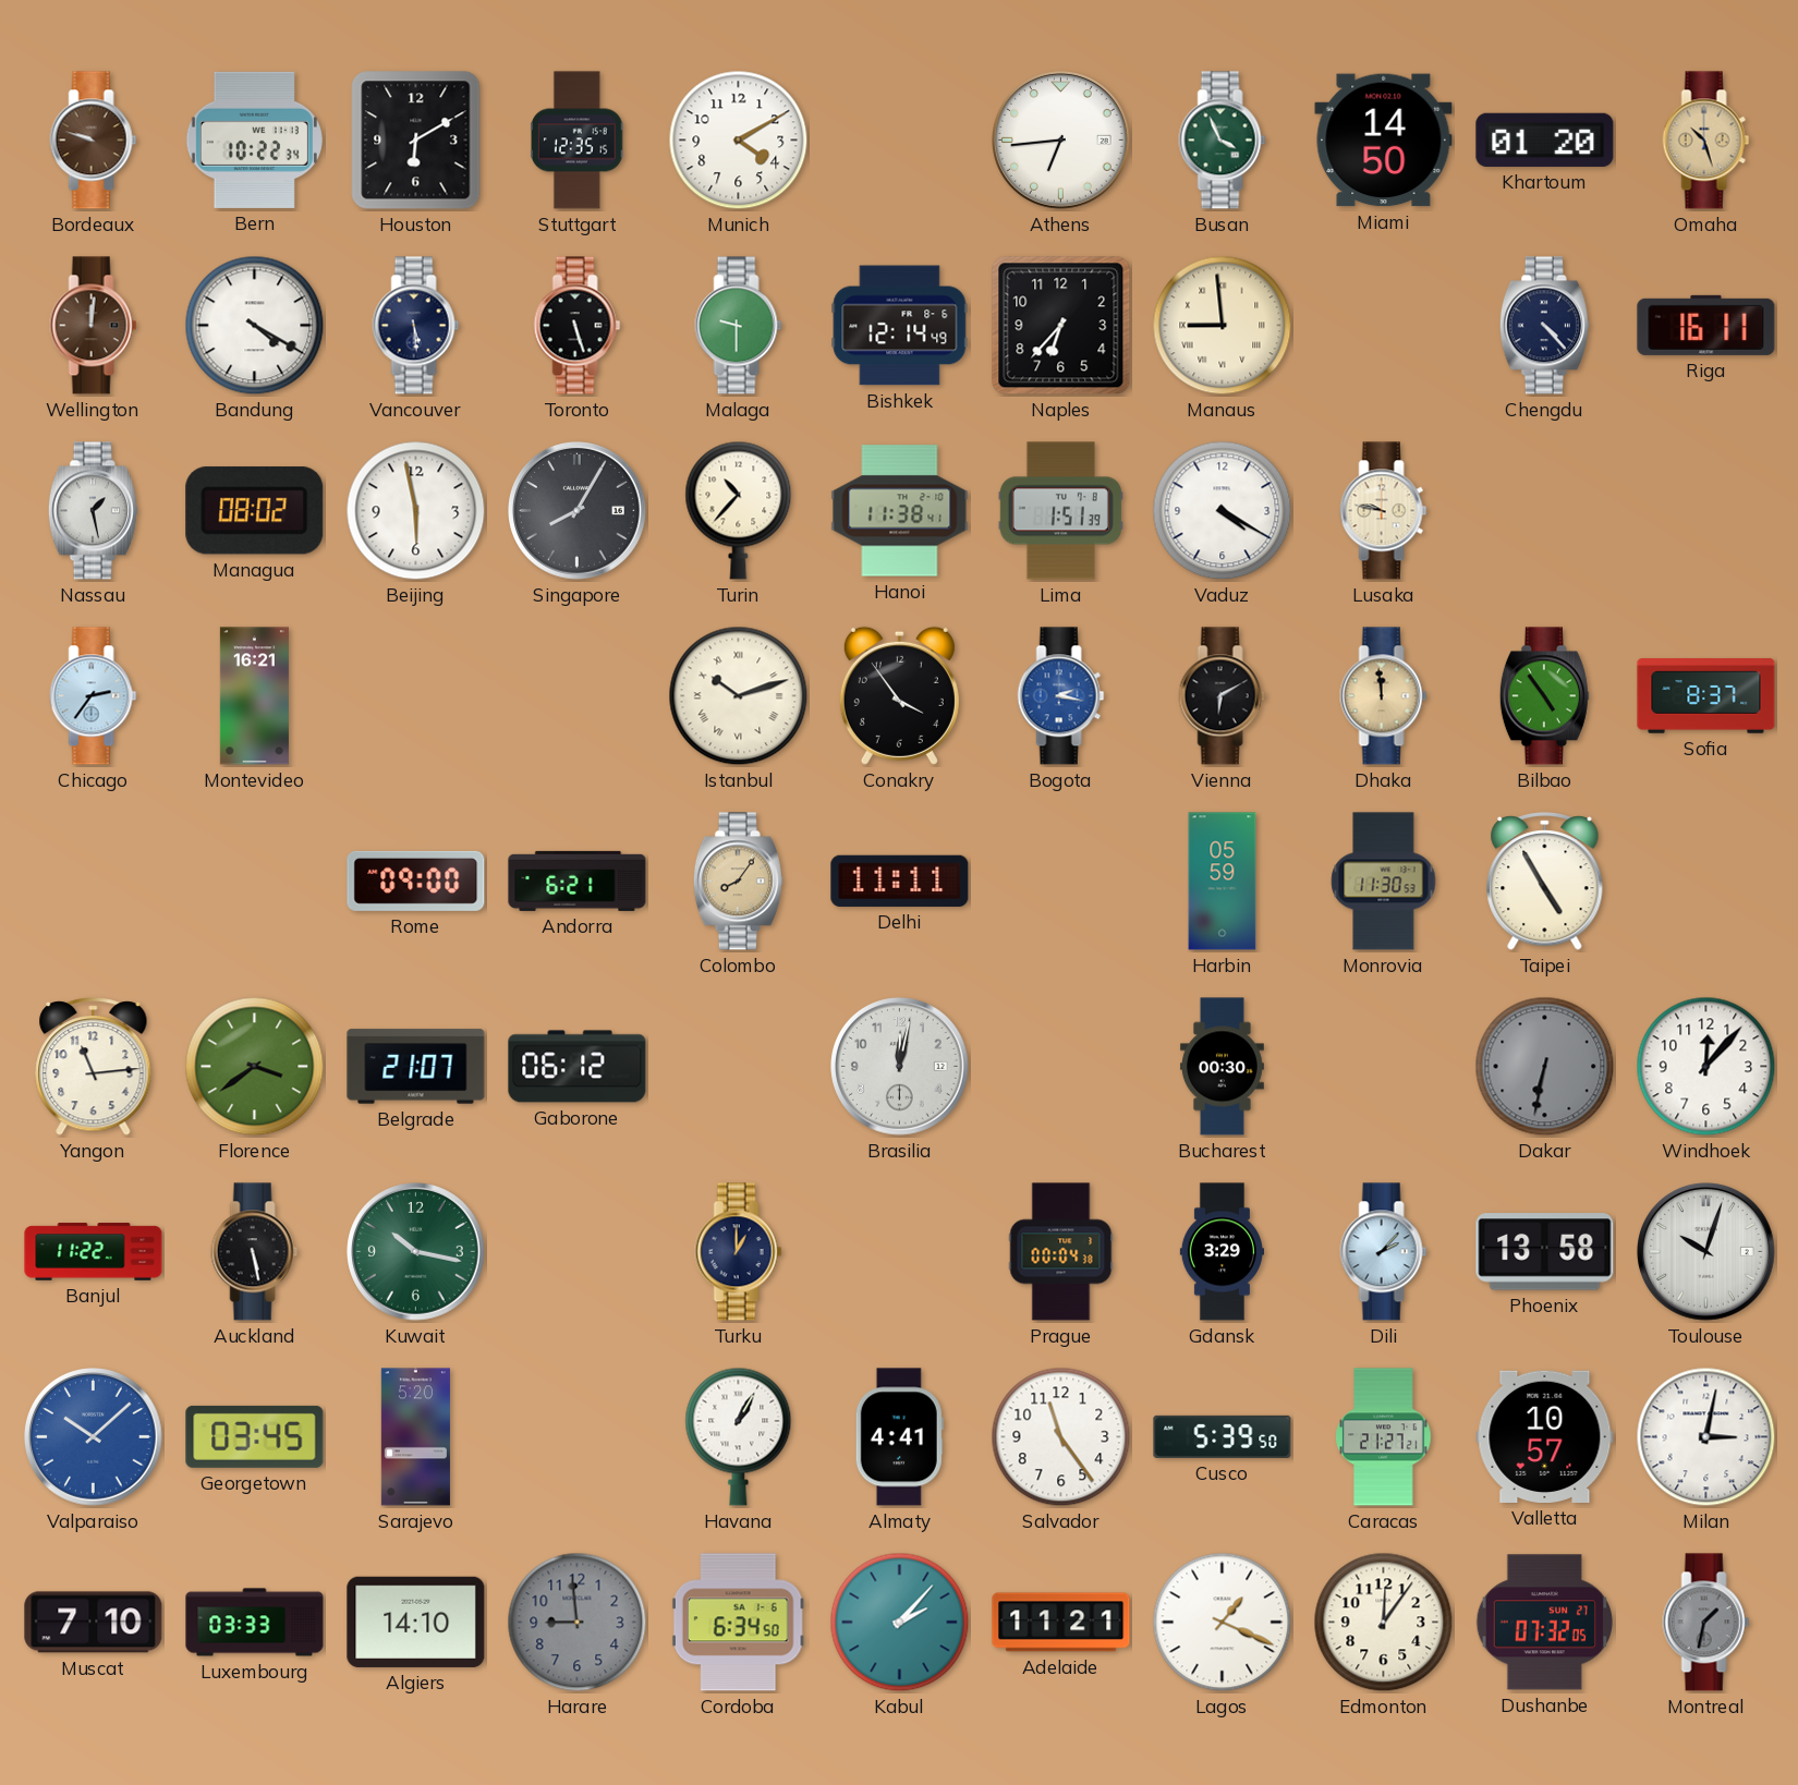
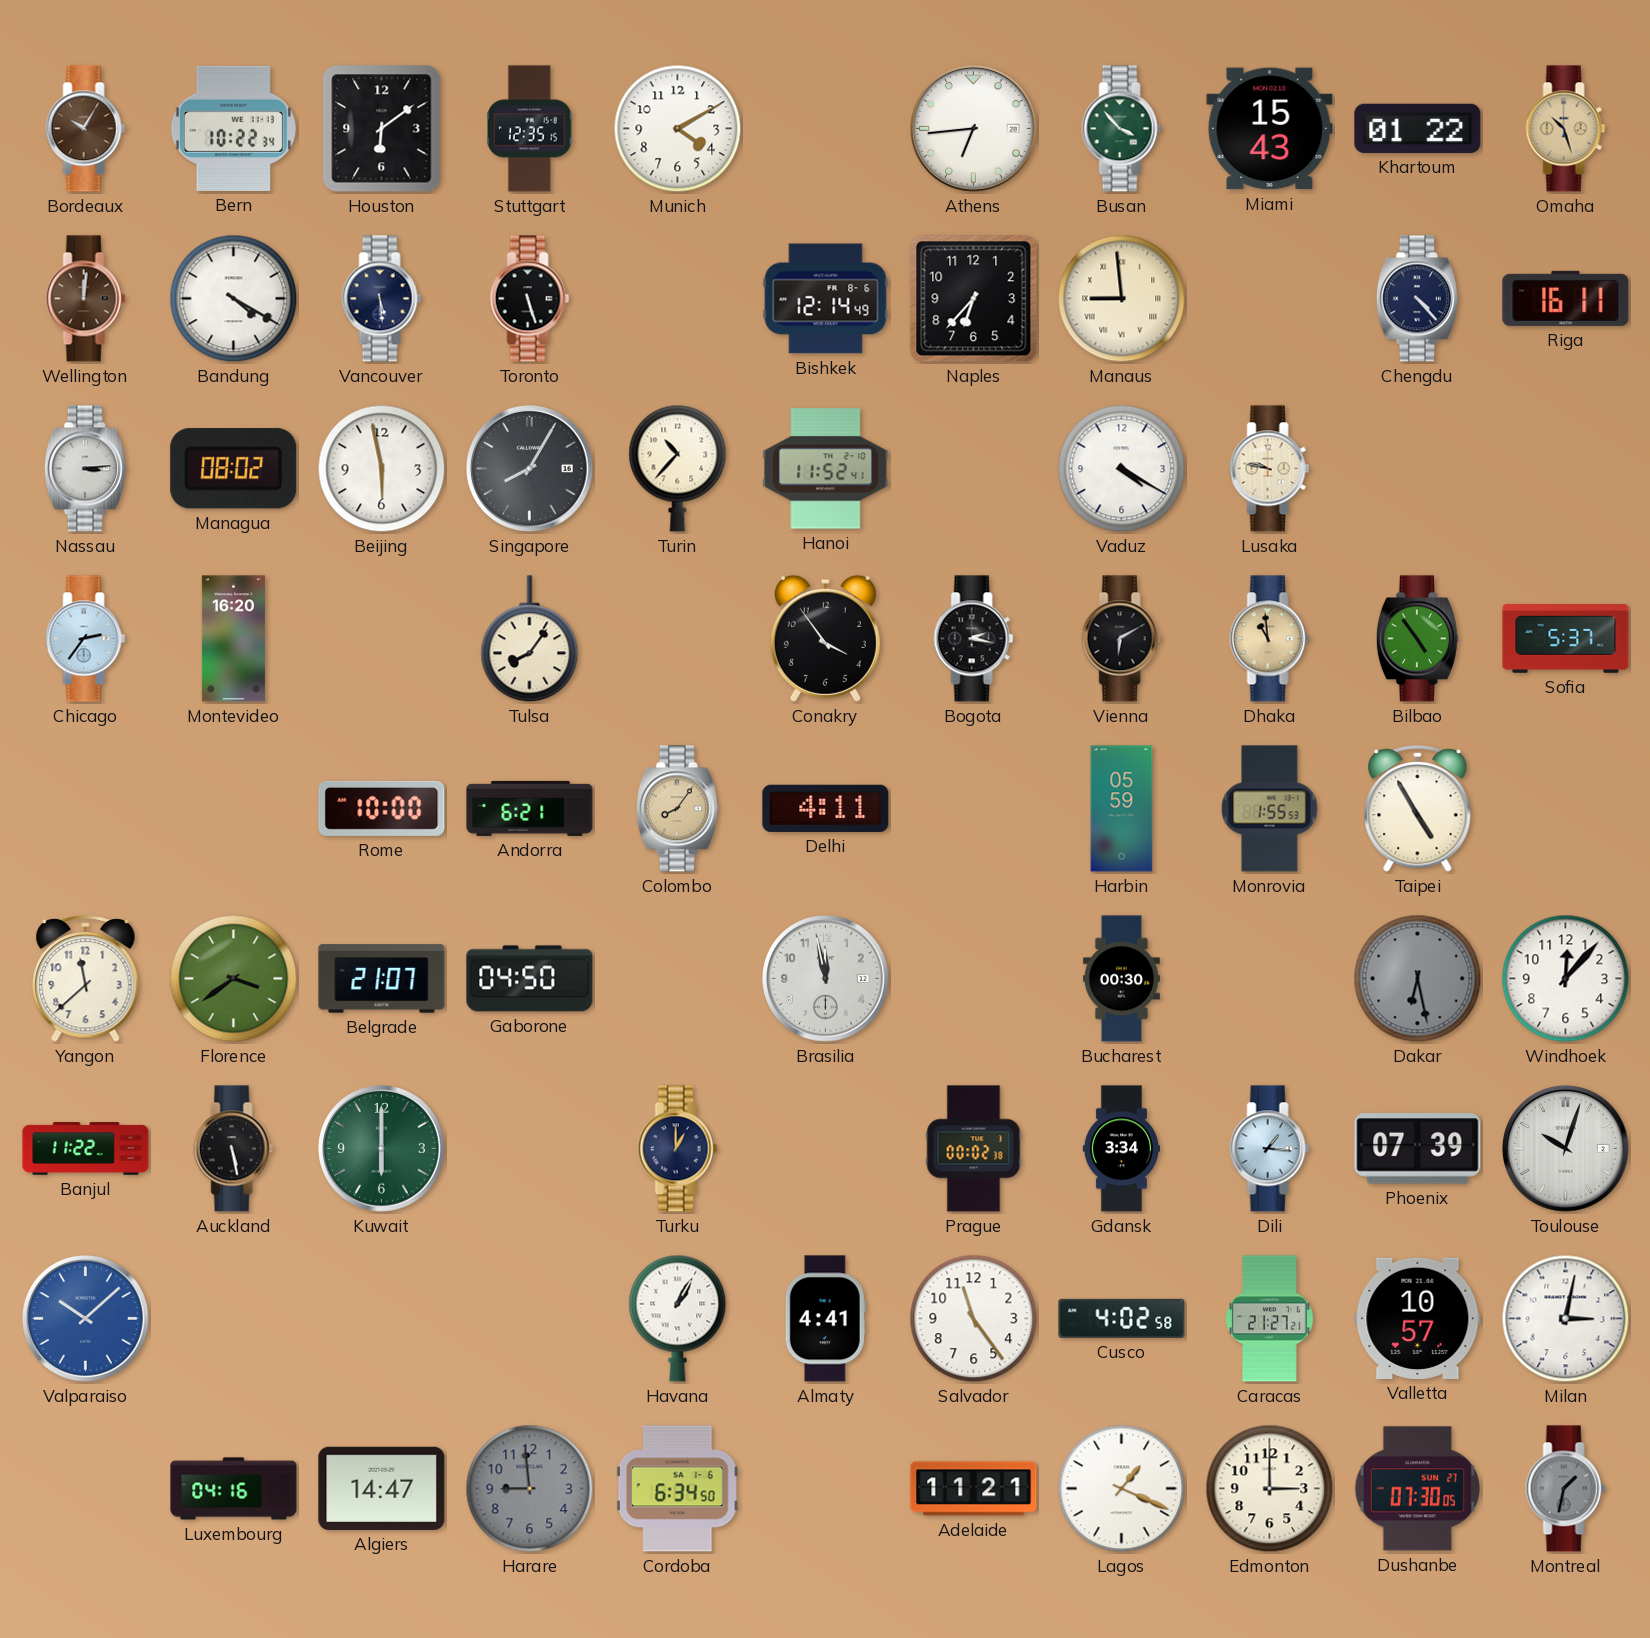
Bordeaux: 9:48 -> 10:05
Houston: 6:10 -> 6:09
Busan: 3:56 -> 3:53
Miami: 14:50 -> 15:43
Khartoum: 01:20 -> 01:22
Malaga: 9:30 -> none
Nassau: 1:28 -> 3:14
Hanoi: 11:38 -> 11:52
Lima: 1:51 -> none
Montevideo: 16:21 -> 16:20
Tulsa: none -> 8:06
Istanbul: 10:12 -> none
Bogota dial: blue -> black
Dhaka: 11:59 -> 10:59
Sofia: 8:37 -> 5:37
Rome: 09:00 -> 10:00
Delhi: 11:11 -> 4:11
Monrovia: 11:30 -> 1:55
Yangon: 11:14 -> 11:38
Gaborone: 06:12 -> 04:50
Brasilia: 12:02 -> 11:58
Dakar: 6:32 -> 6:28
Kuwait: 10:17 -> 6:00
Prague: 00:04 -> 00:02
Gdansk: 3:29 -> 3:34
Dili: 2:07 -> 1:16
Phoenix: 13:58 -> 07:39
Georgetown: 03:45 -> none
Sarajevo: 5:20 -> none
Cusco: 5:39 -> 4:02
Muscat: 7:10 -> none
Luxembourg: 03:33 -> 04:16
Algiers: 14:10 -> 14:47
Kabul: 2:07 -> none
Edmonton: 12:06 -> 3:00
Dushanbe: 07:32 -> 07:30
